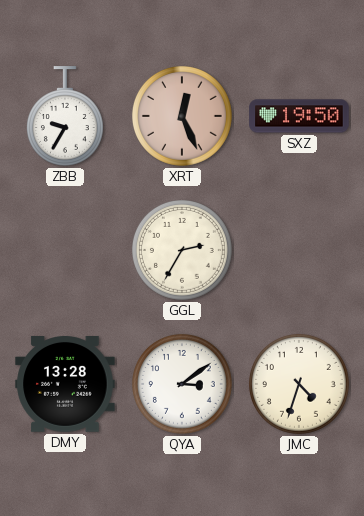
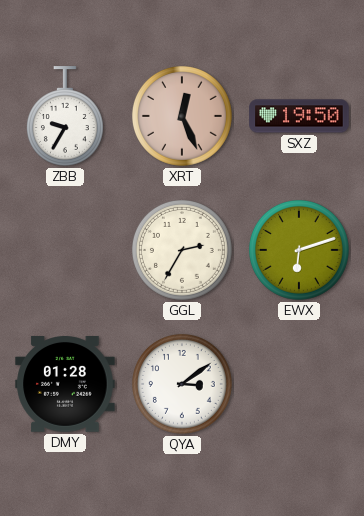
EWX: none -> 6:12
DMY: 13:28 -> 01:28
JMC: 4:33 -> none
